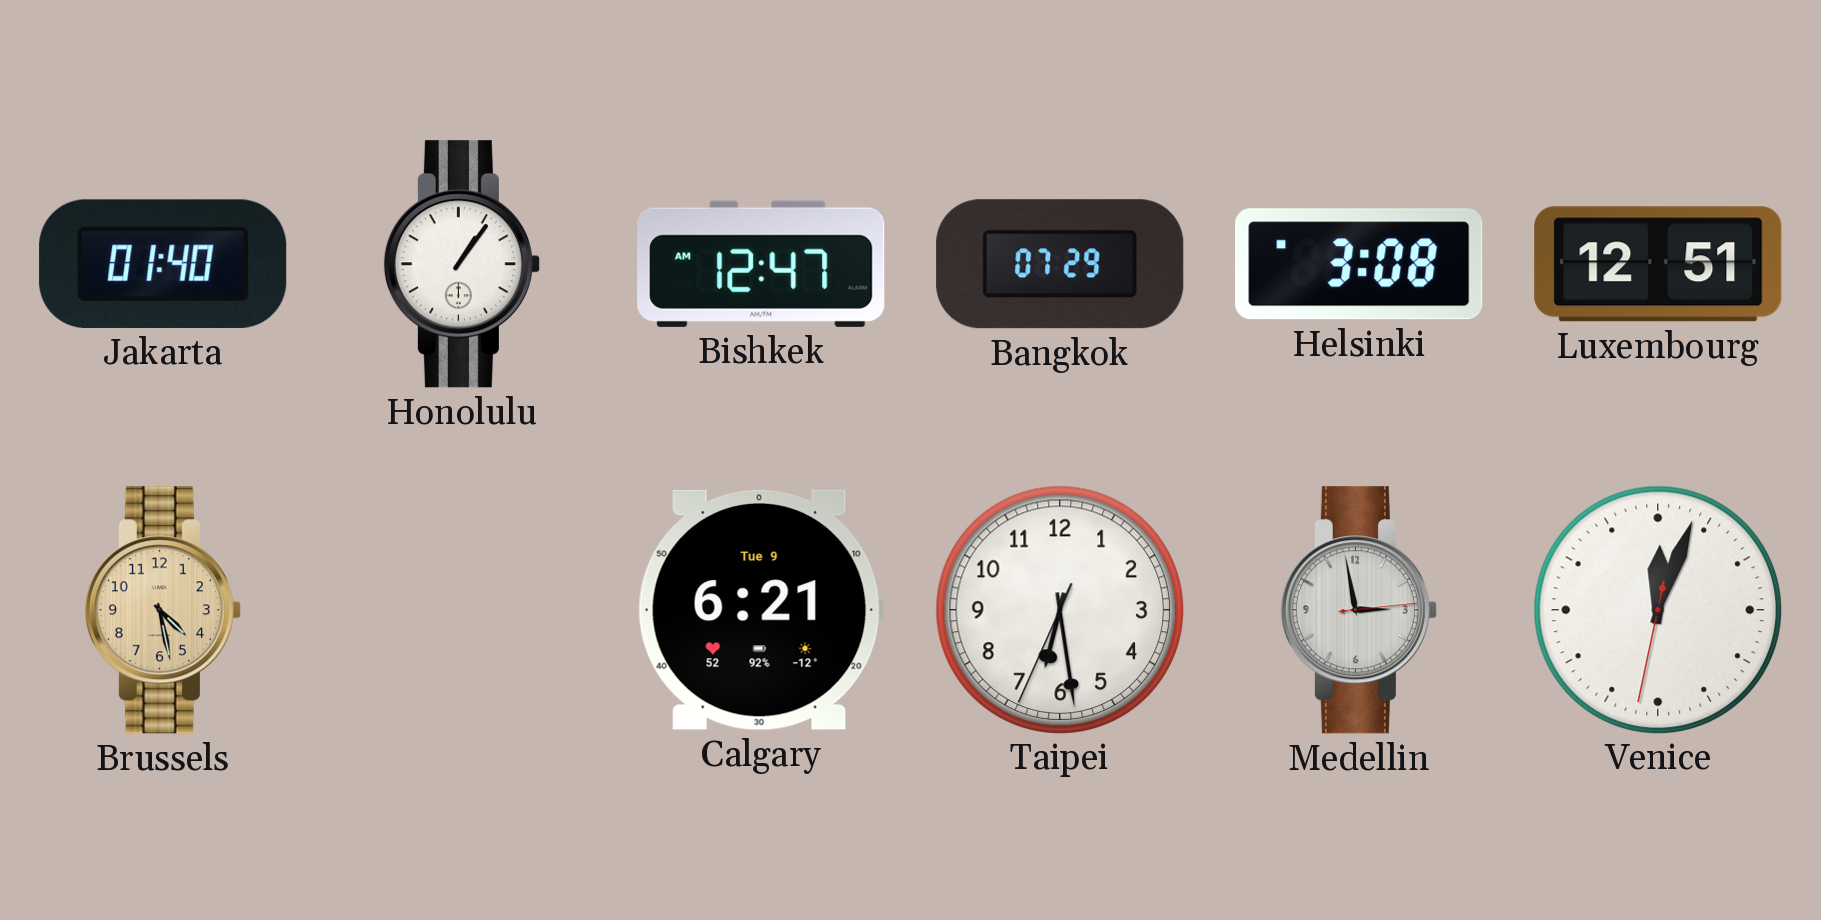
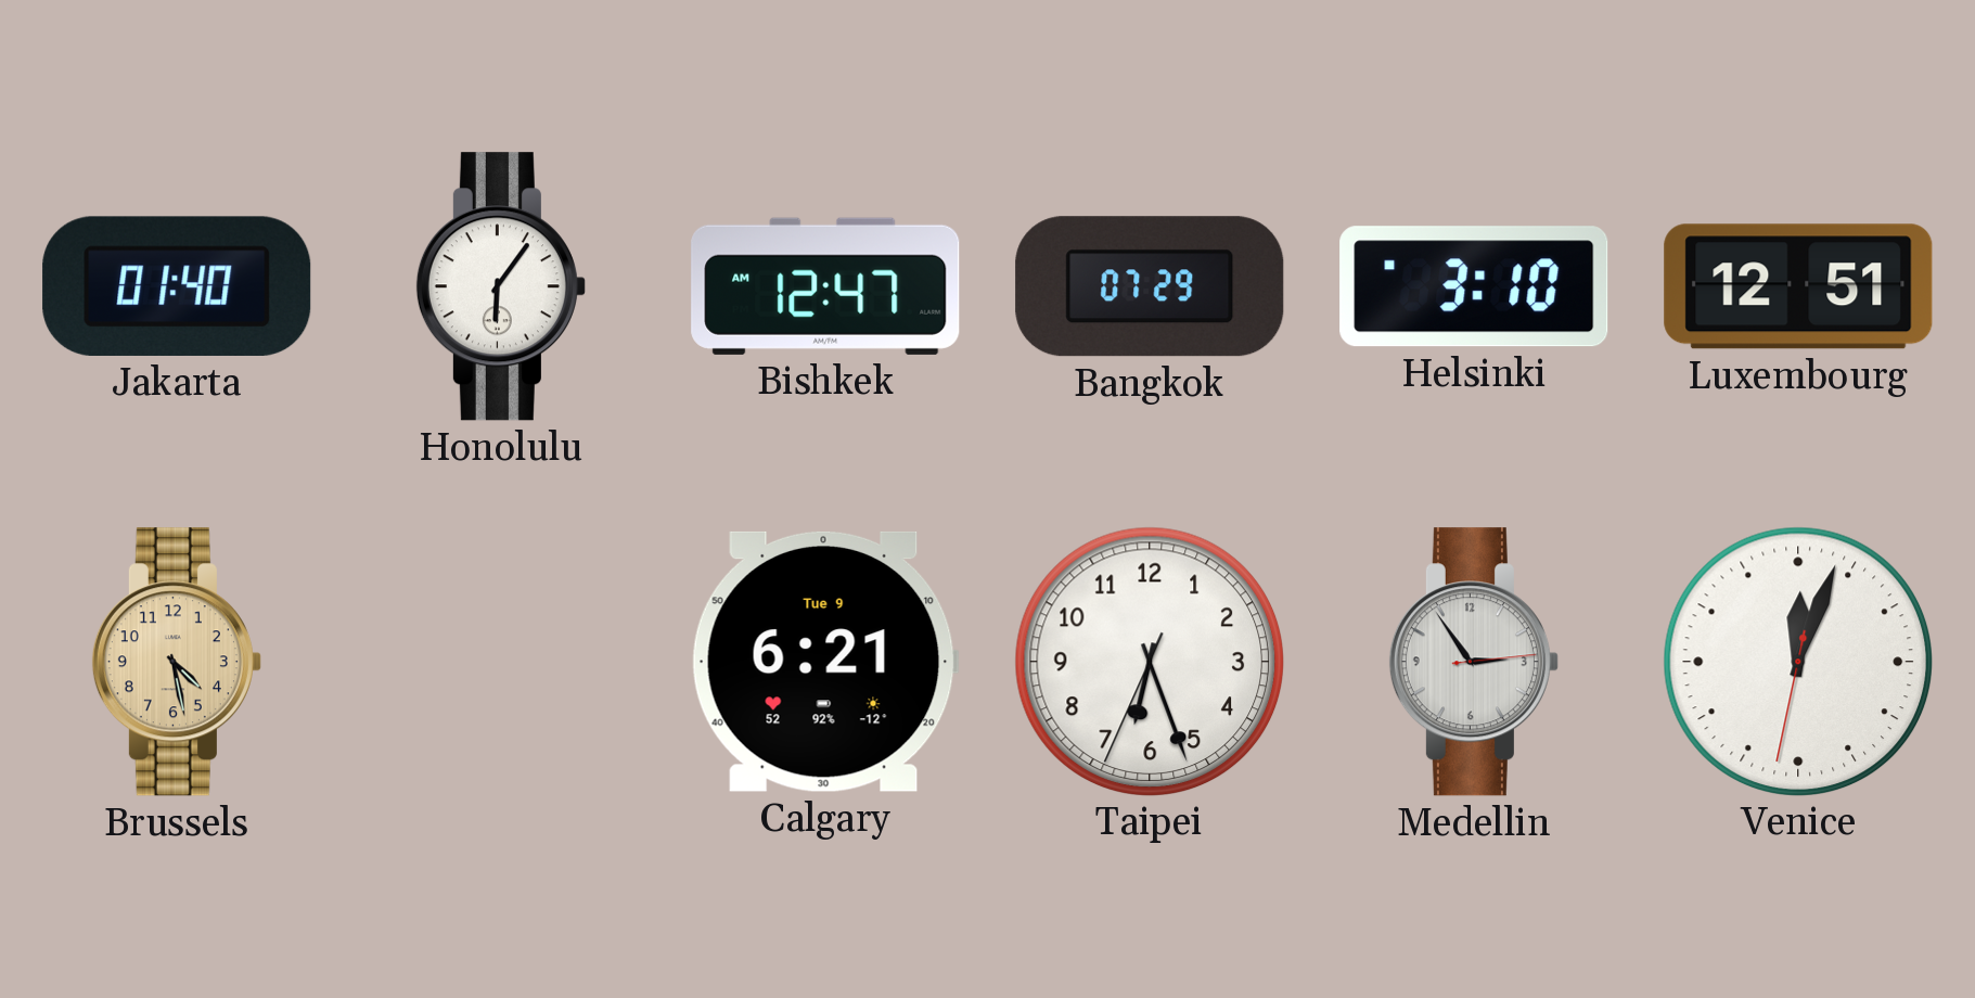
Honolulu: 1:06 -> 6:06
Helsinki: 3:08 -> 3:10
Taipei: 6:28 -> 6:26
Medellin: 2:58 -> 2:54
